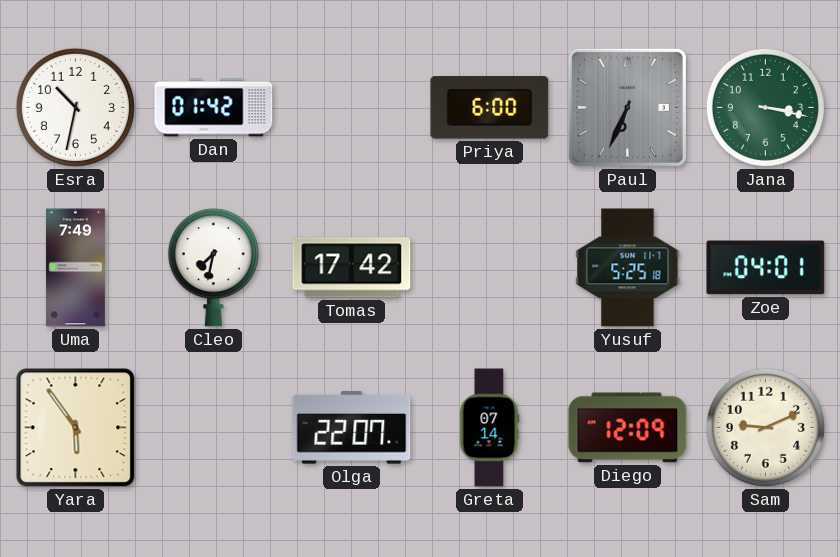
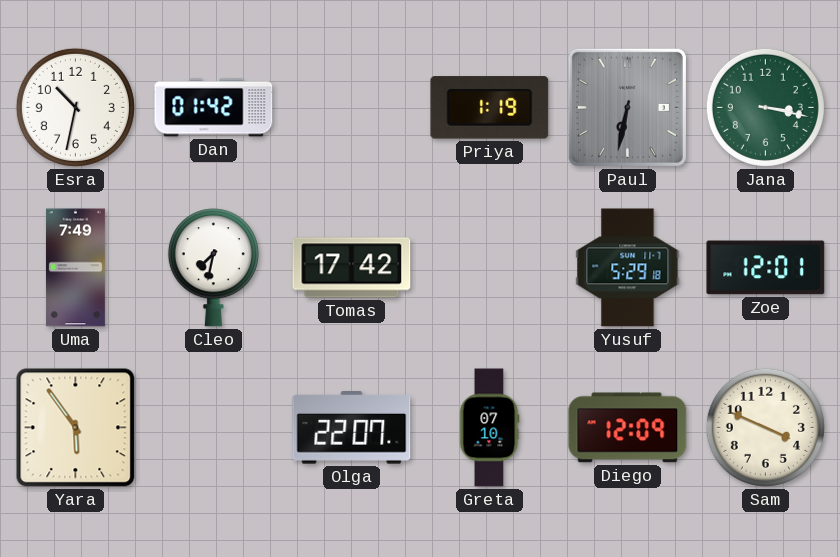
Priya: 6:00 -> 1:19
Paul: 6:34 -> 6:32
Yusuf: 5:25 -> 5:29
Zoe: 04:01 -> 12:01
Greta: 07:14 -> 07:10
Sam: 9:11 -> 3:49
